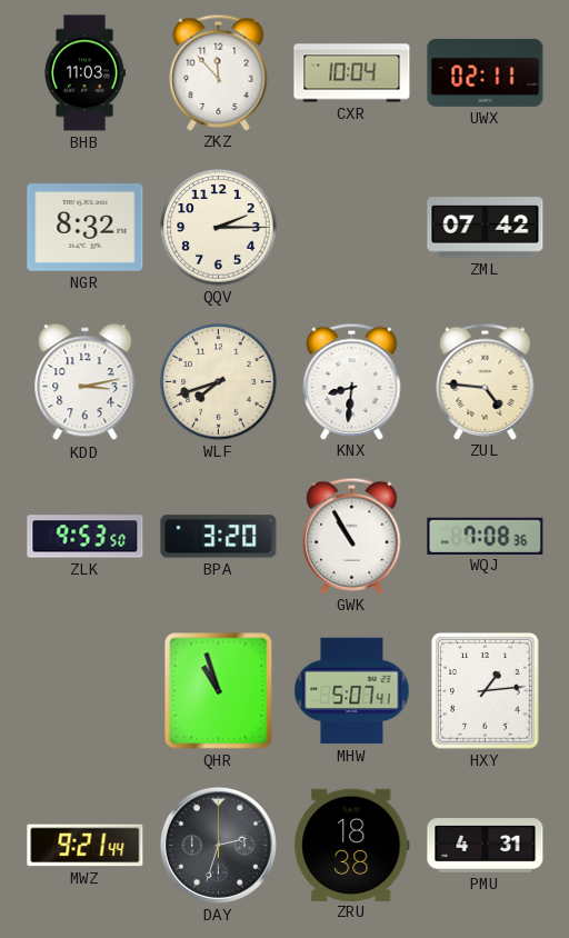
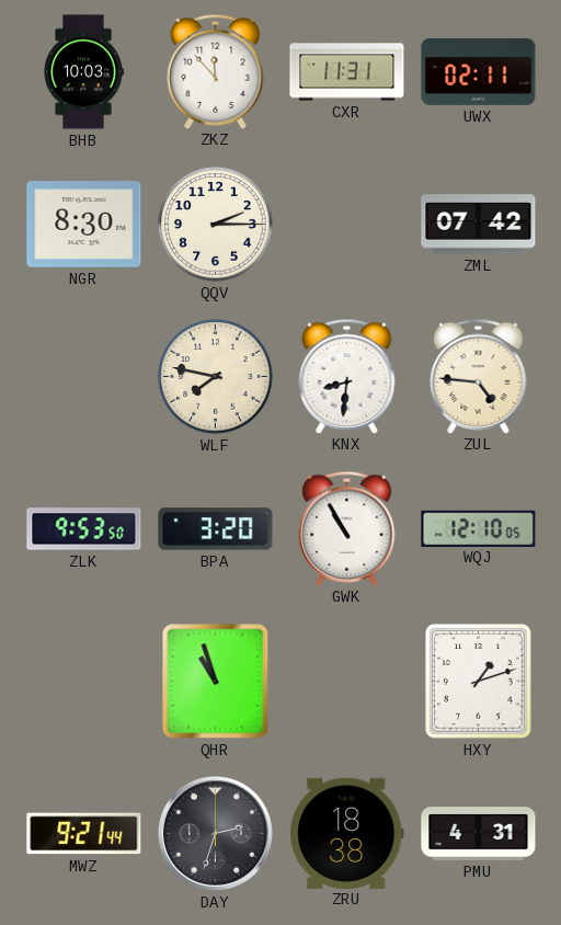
BHB: 11:03 -> 10:03
CXR: 10:04 -> 11:31
NGR: 8:32 -> 8:30
KDD: 3:13 -> none
WLF: 7:42 -> 7:47
WQJ: 7:08 -> 12:10
MHW: 5:07 -> none
HXY: 1:14 -> 1:12
